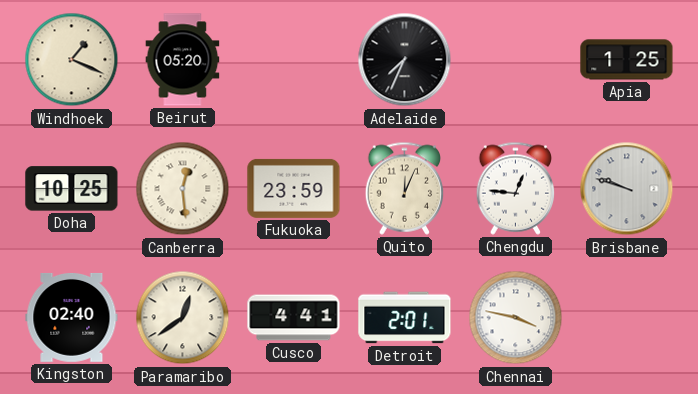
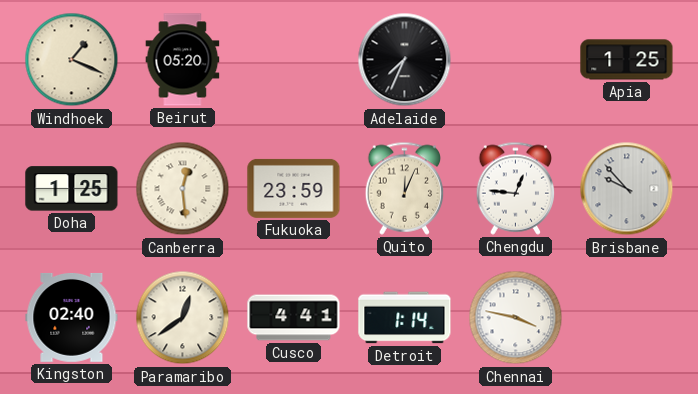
Doha: 10:25 -> 1:25
Brisbane: 9:48 -> 9:53
Detroit: 2:01 -> 1:14
